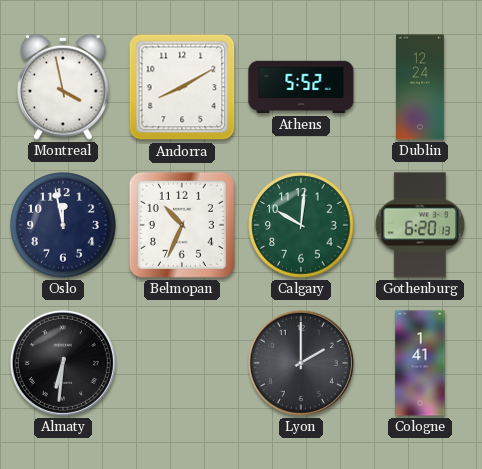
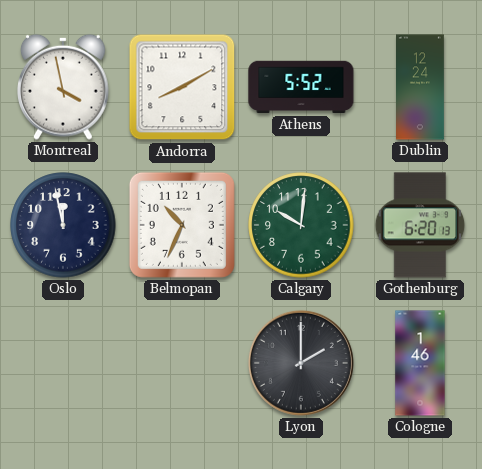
Almaty: 6:31 -> none
Cologne: 1:41 -> 1:46
